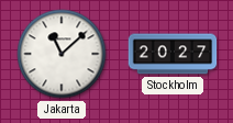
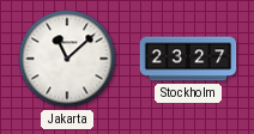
Stockholm: 20:27 -> 23:27
